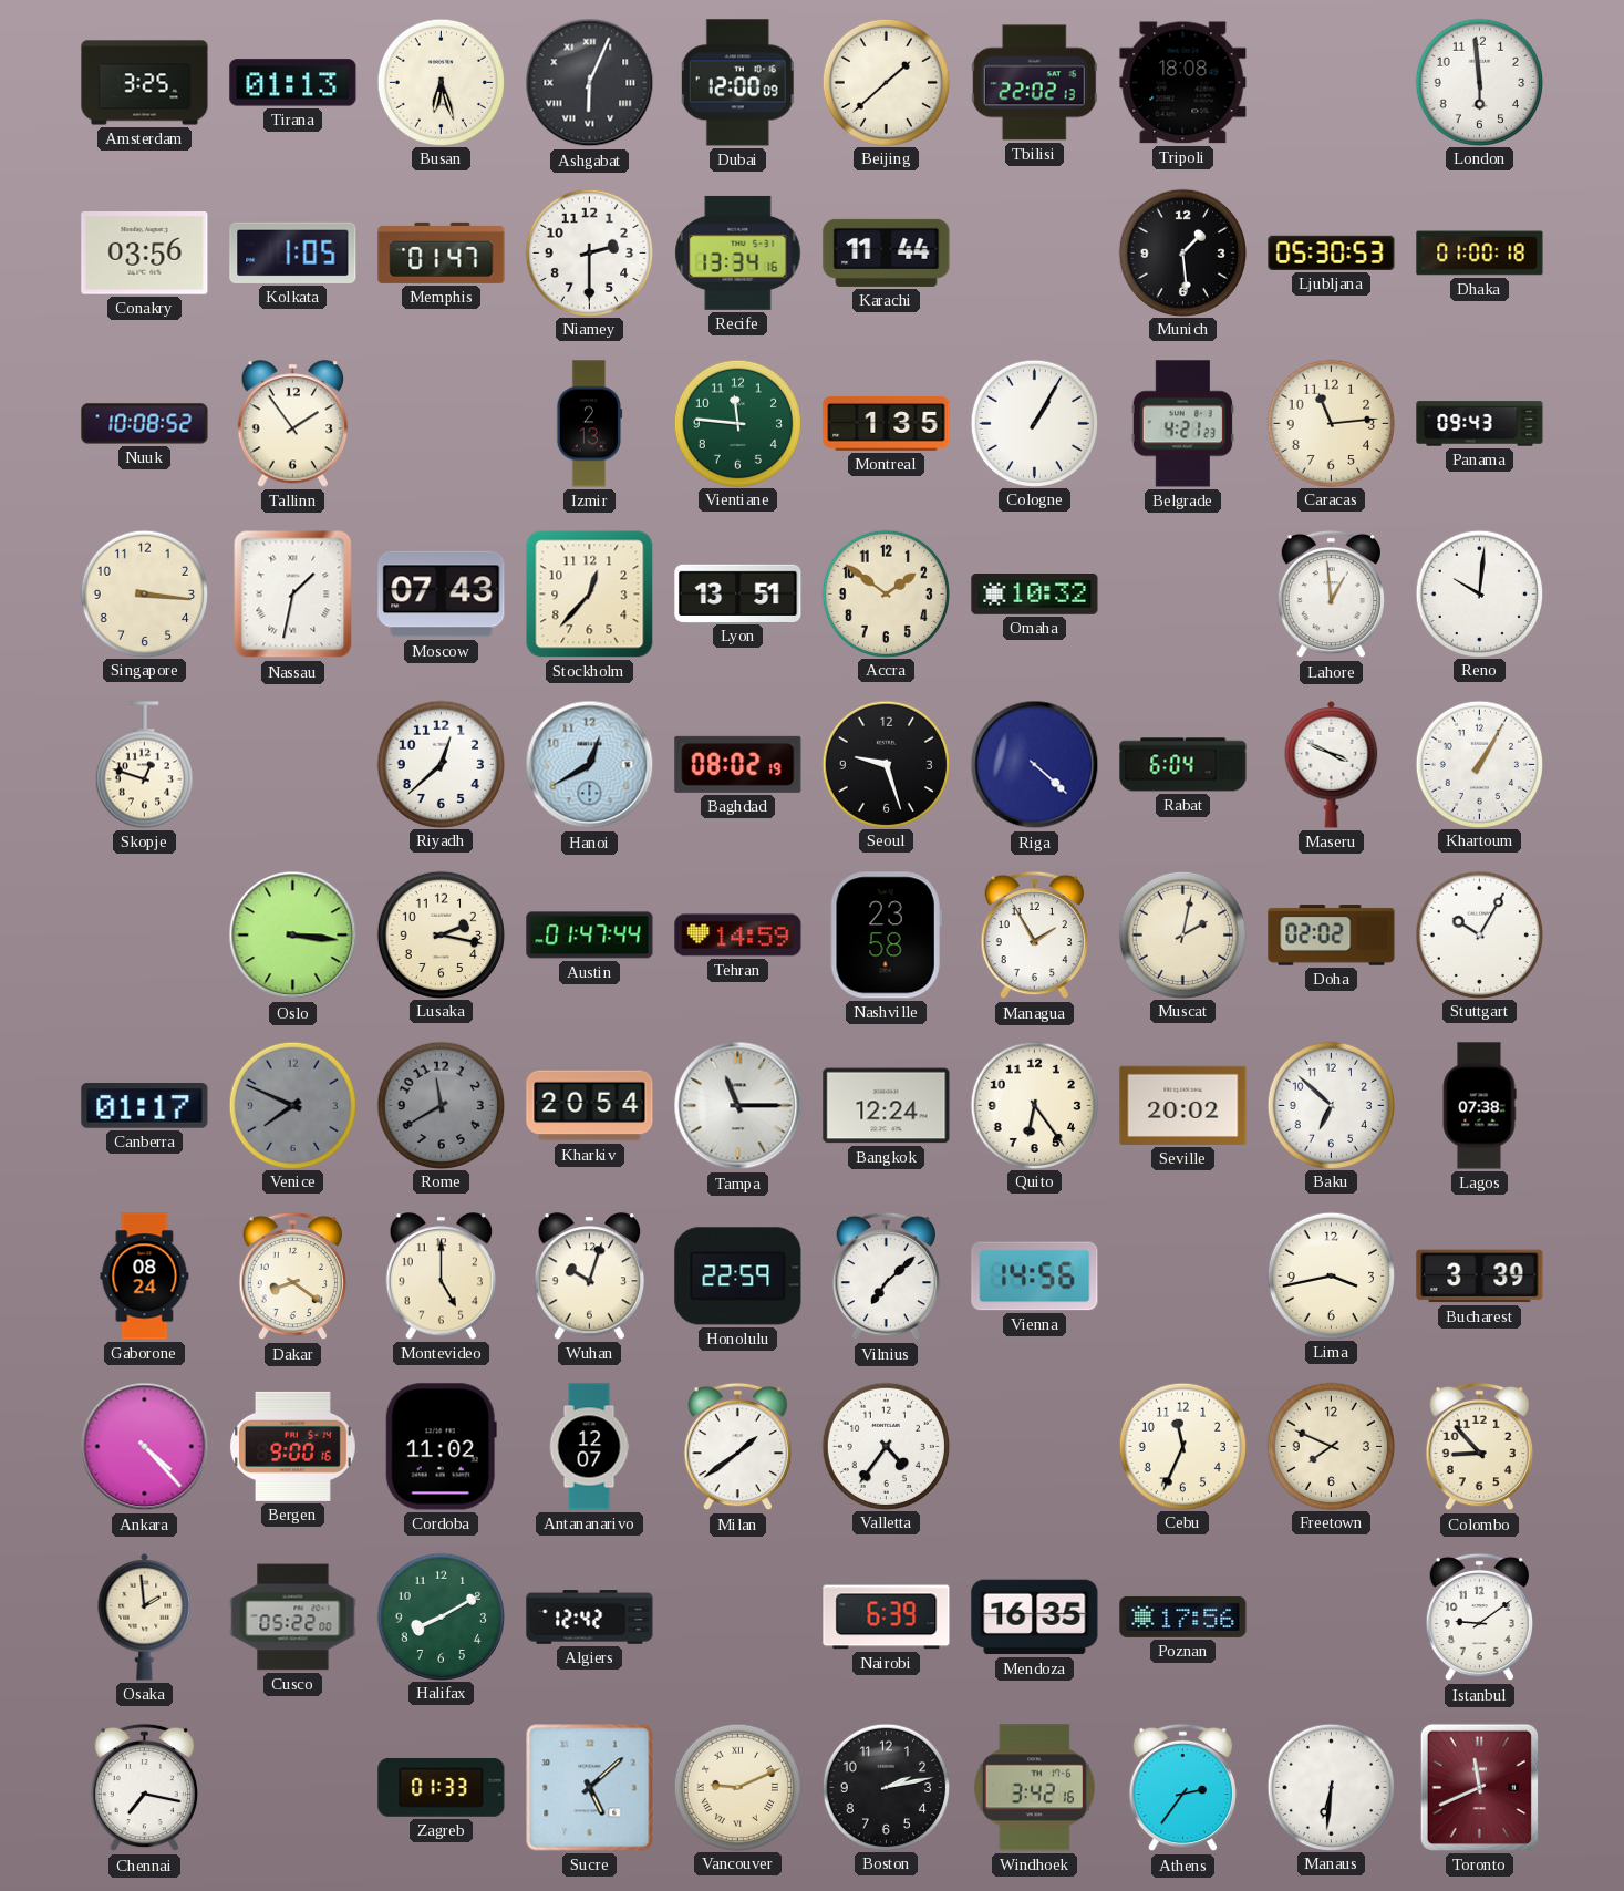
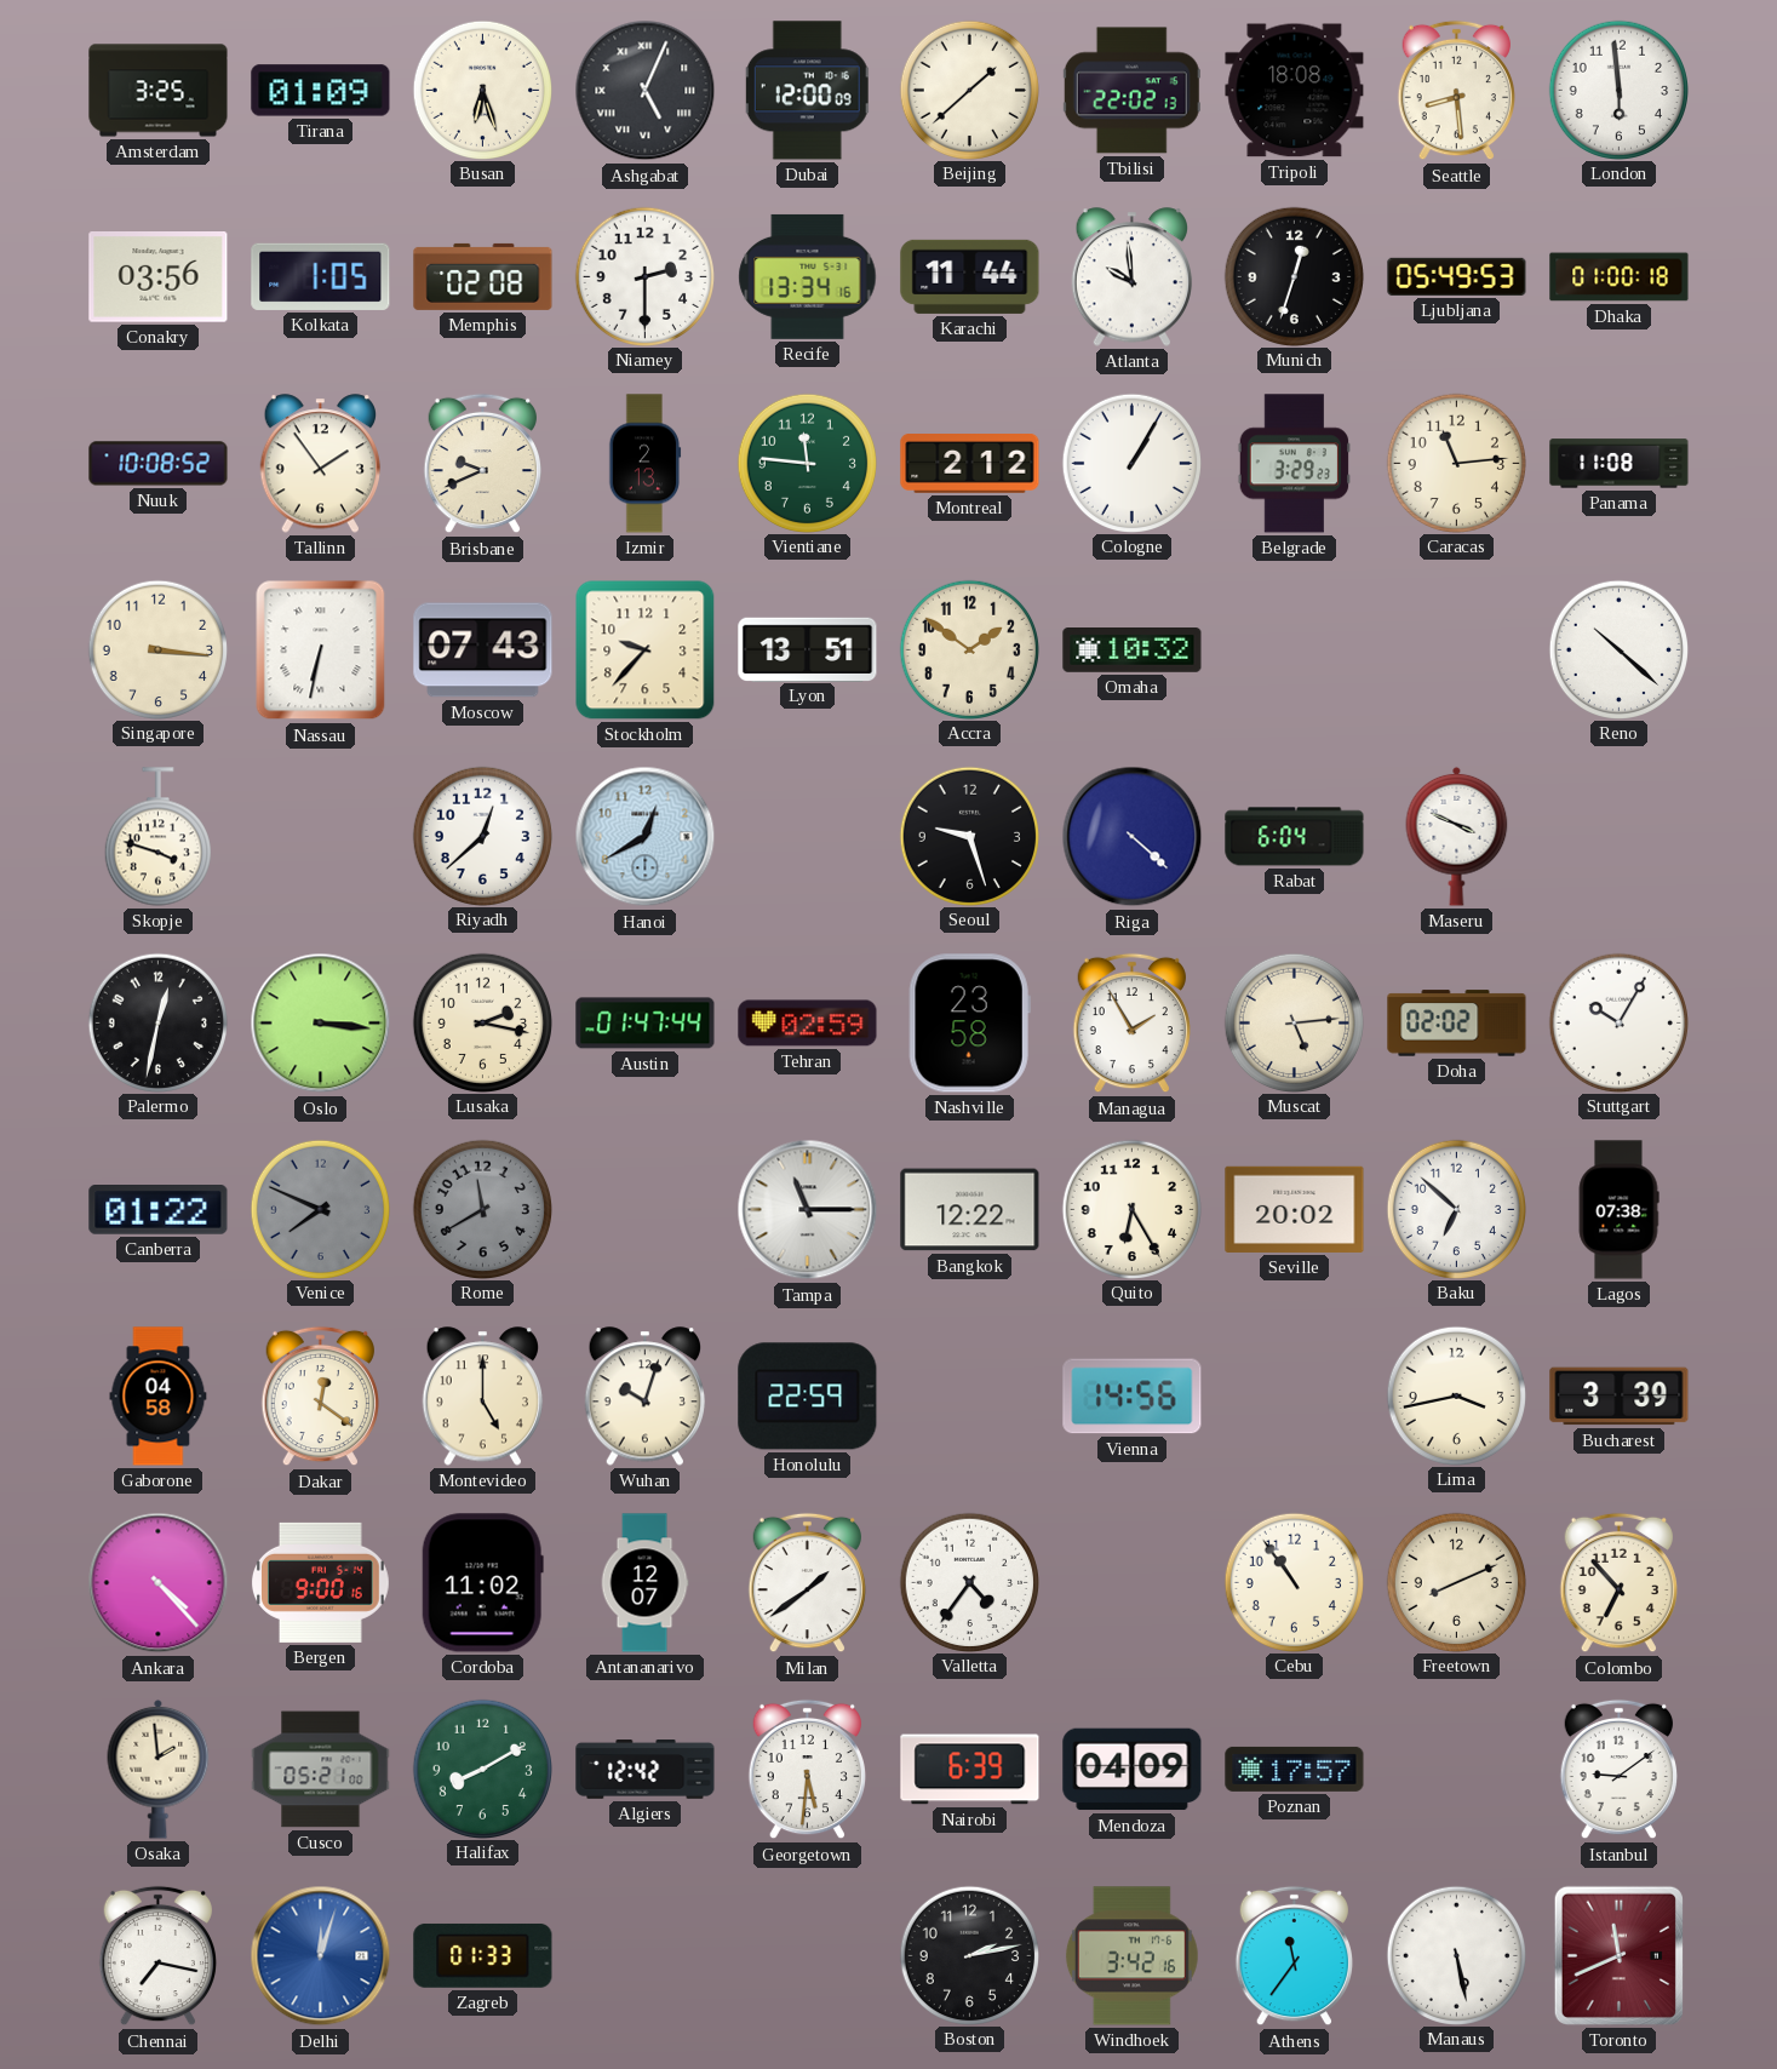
Tirana: 01:13 -> 01:09
Ashgabat: 6:04 -> 5:04
Seattle: none -> 8:29
Memphis: 01:47 -> 02:08
Atlanta: none -> 9:59
Munich: 1:29 -> 12:33
Ljubljana: 05:30 -> 05:49
Brisbane: none -> 9:41
Montreal: 1:35 -> 2:12
Belgrade: 4:21 -> 3:29
Panama: 09:43 -> 11:08
Nassau: 1:32 -> 6:32
Stockholm: 12:37 -> 9:37
Lahore: 12:59 -> none
Reno: 10:01 -> 10:22
Skopje: 12:48 -> 3:48
Baghdad: 08:02 -> none
Khartoum: 1:05 -> none
Palermo: none -> 12:32
Tehran: 14:59 -> 02:59
Muscat: 2:02 -> 5:14
Canberra: 01:17 -> 01:22
Kharkiv: 20:54 -> none
Bangkok: 12:24 -> 12:22
Quito: 6:24 -> 6:25
Gaborone: 08:24 -> 04:58
Dakar: 8:21 -> 12:21
Vilnius: 7:08 -> none
Cebu: 11:34 -> 10:54
Freetown: 7:49 -> 8:11
Colombo: 8:53 -> 6:53
Cusco: 05:22 -> 05:21
Georgetown: none -> 5:31
Mendoza: 16:35 -> 04:09
Poznan: 17:56 -> 17:57
Delhi: none -> 12:03
Sucre: 5:08 -> none
Vancouver: 9:11 -> none
Athens: 2:36 -> 11:36
Manaus: 6:31 -> 5:28
